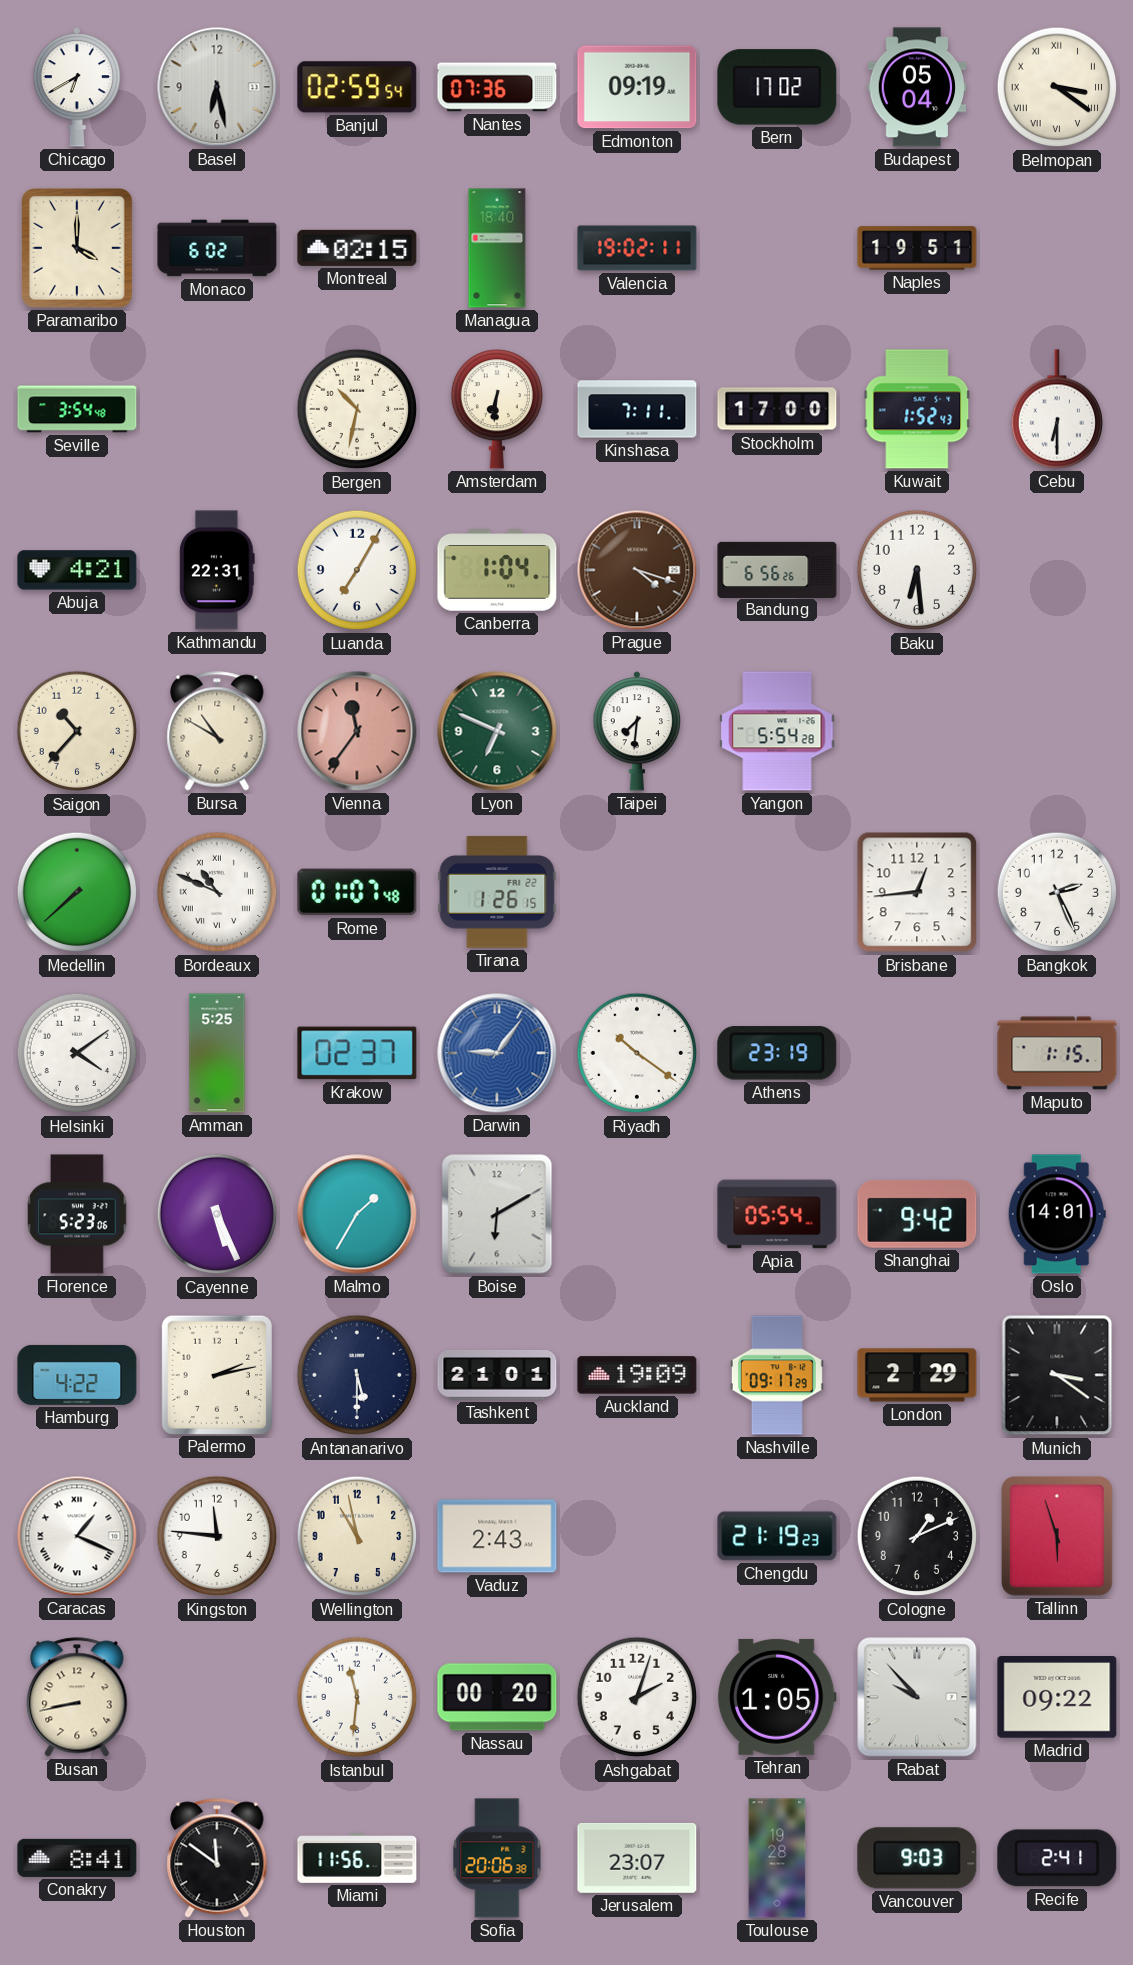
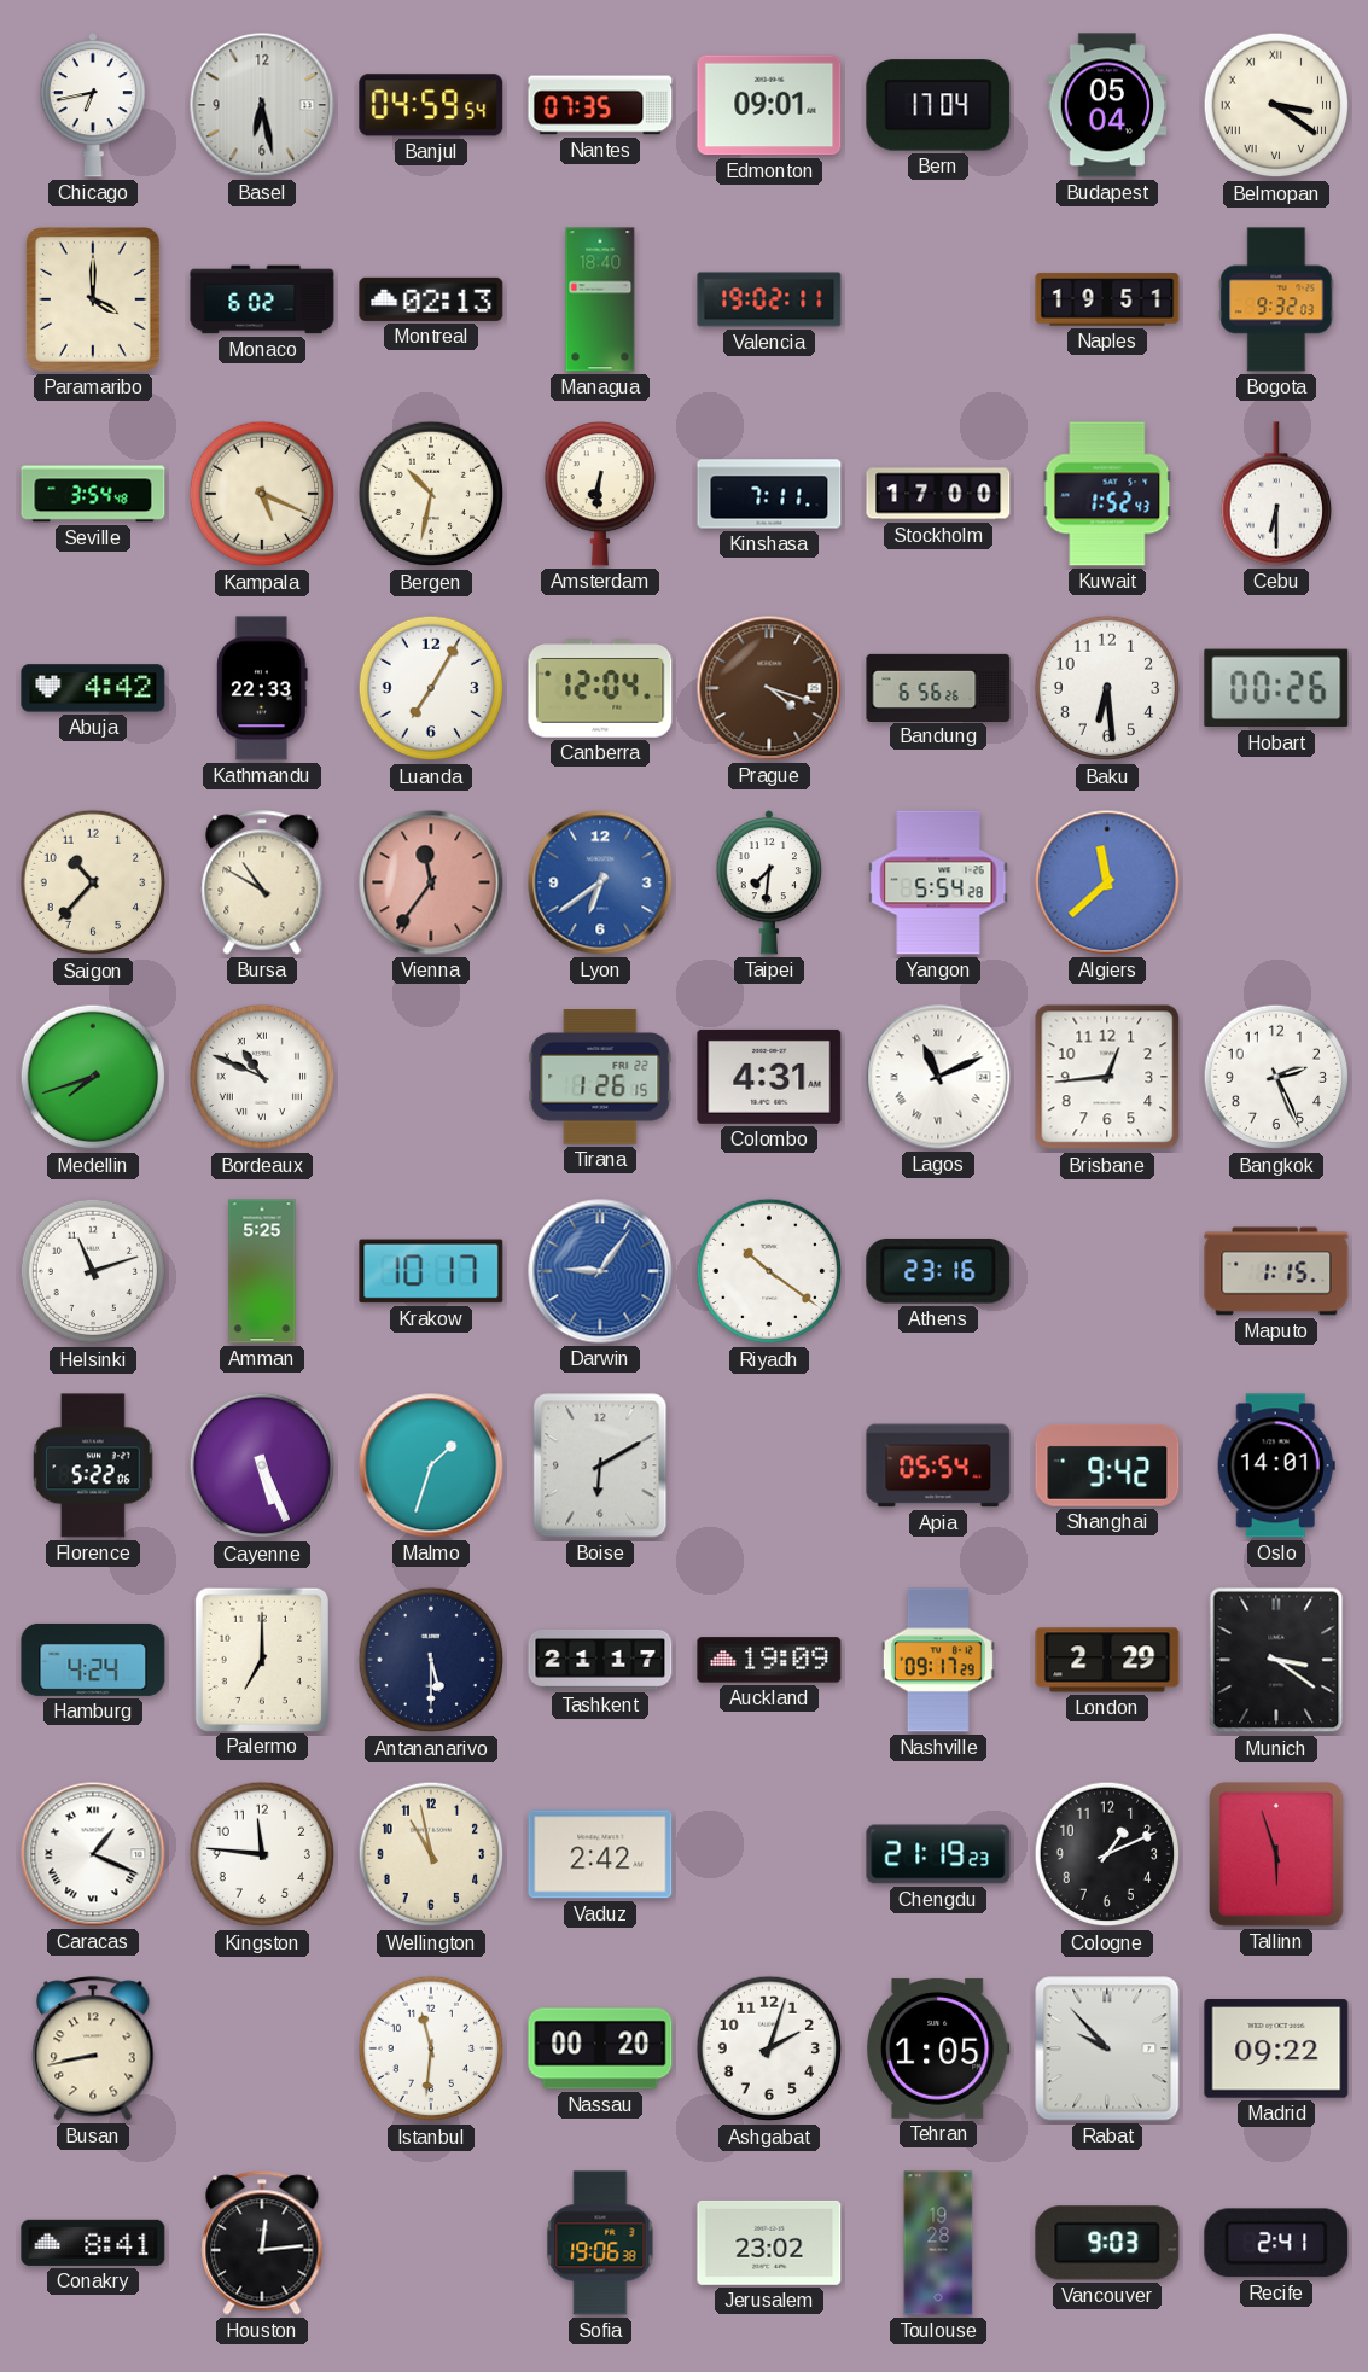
Chicago: 6:40 -> 6:43
Banjul: 02:59 -> 04:59
Nantes: 07:36 -> 07:35
Edmonton: 09:19 -> 09:01
Bern: 17:02 -> 17:04
Montreal: 02:15 -> 02:13
Bogota: none -> 9:32
Kampala: none -> 5:19
Abuja: 4:21 -> 4:42
Kathmandu: 22:31 -> 22:33
Canberra: 1:04 -> 12:04
Hobart: none -> 00:26
Lyon: 6:49 -> 6:39
Lyon dial: green -> blue
Algiers: none -> 11:38
Medellin: 7:38 -> 7:42
Rome: 01:07 -> none
Colombo: none -> 4:31
Lagos: none -> 11:11
Helsinki: 4:09 -> 11:12
Krakow: 02:37 -> 10:17
Athens: 23:19 -> 23:16
Florence: 5:23 -> 5:22
Malmo: 1:35 -> 1:33
Hamburg: 4:22 -> 4:24
Palermo: 2:13 -> 7:00
Tashkent: 21:01 -> 21:17
Vaduz: 2:43 -> 2:42
Houston: 11:51 -> 12:14
Miami: 11:56 -> none
Sofia: 20:06 -> 19:06
Jerusalem: 23:07 -> 23:02
